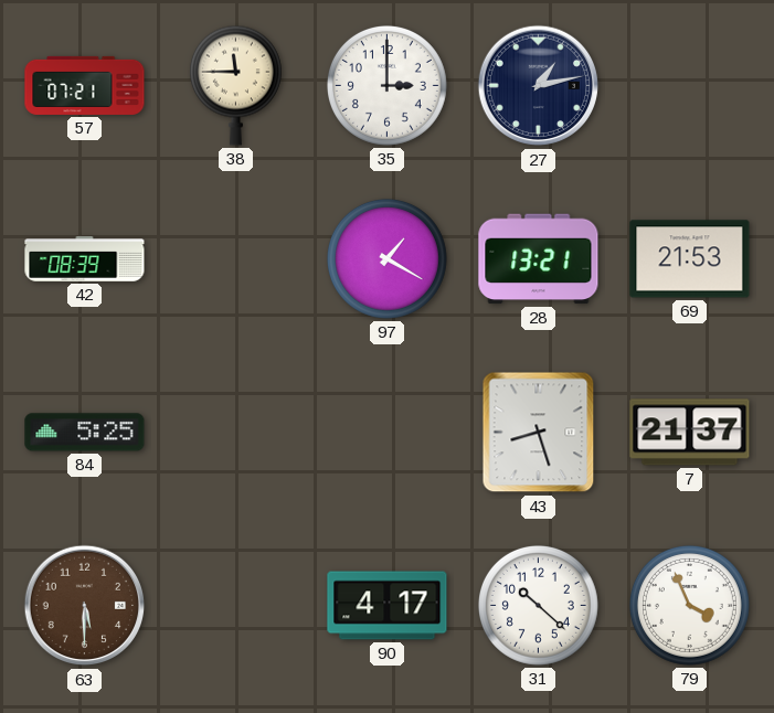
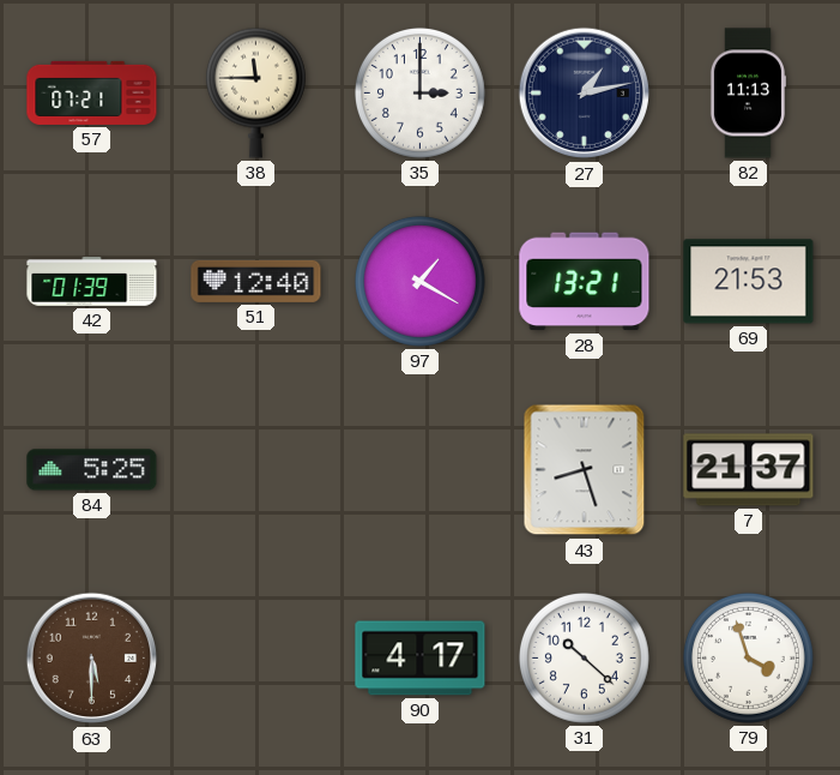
82: none -> 11:13
42: 08:39 -> 01:39
51: none -> 12:40
79: 3:56 -> 3:57
